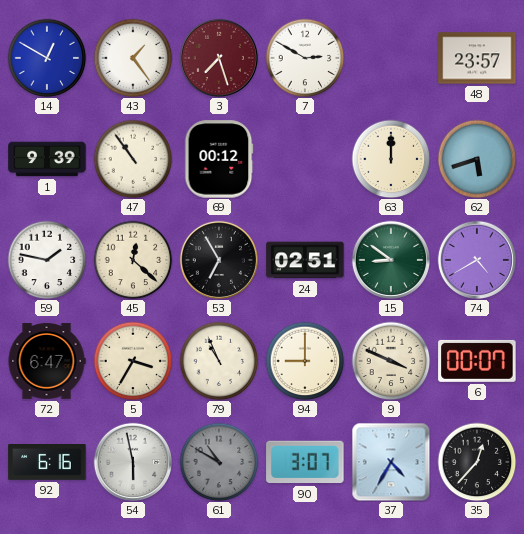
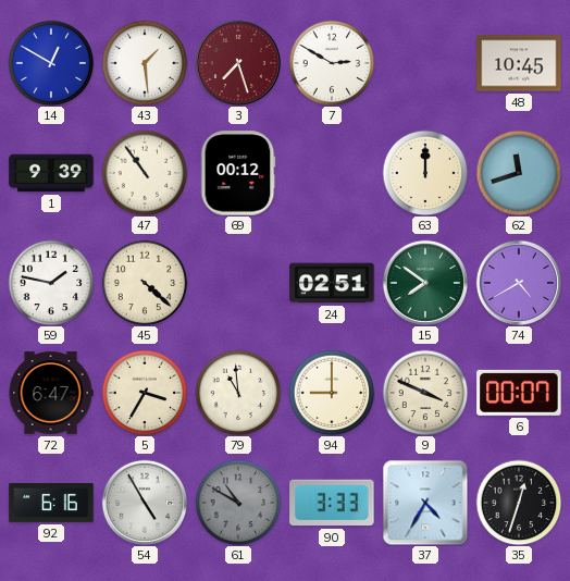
43: 1:24 -> 1:29
48: 23:57 -> 10:45
62: 5:42 -> 11:42
45: 12:22 -> 4:22
53: 6:55 -> none
15: 8:51 -> 7:51
79: 10:56 -> 10:59
54: 5:58 -> 4:55
90: 3:07 -> 3:33
35: 12:37 -> 12:33
